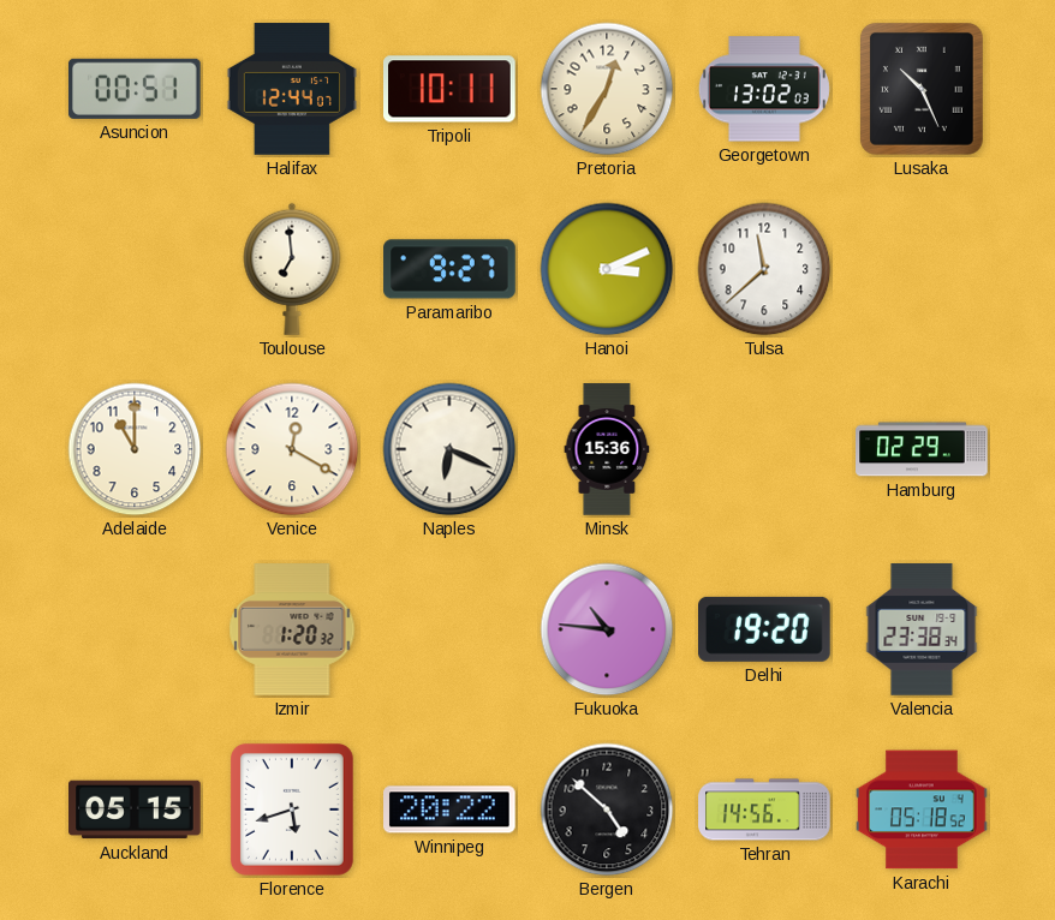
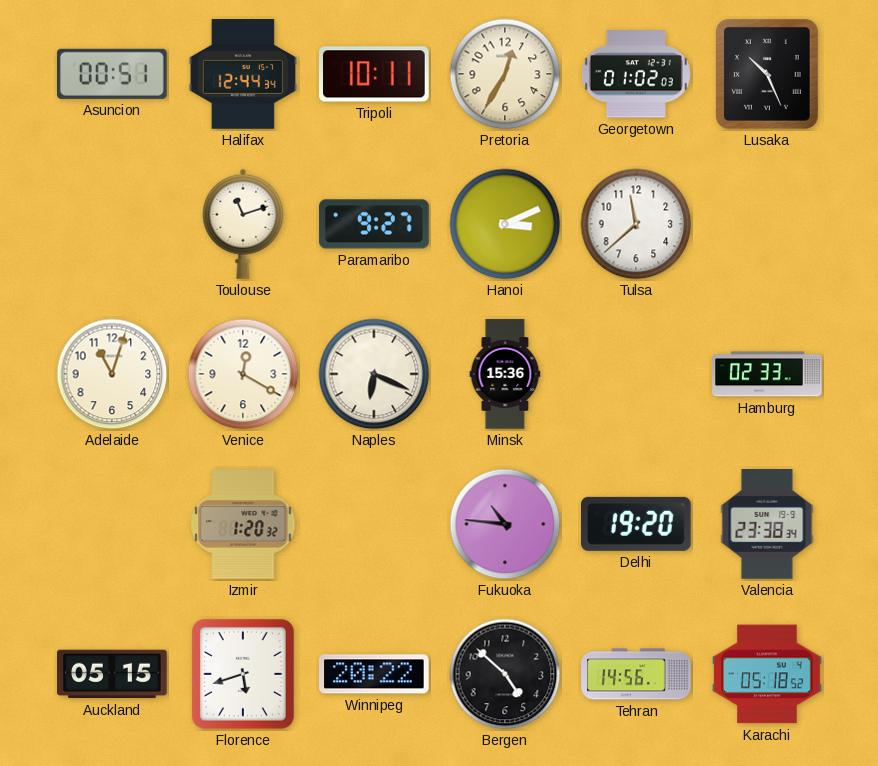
Halifax: 12:44:07 -> 12:44:34
Georgetown: 13:02 -> 01:02
Toulouse: 6:59 -> 11:12
Adelaide: 11:00 -> 11:03
Hamburg: 02:29 -> 02:33
